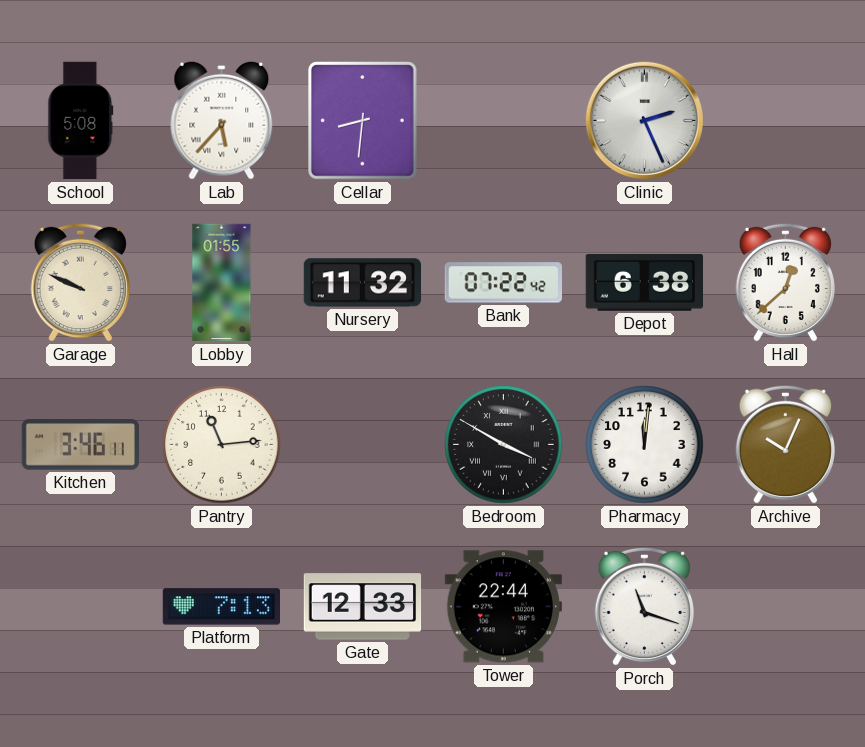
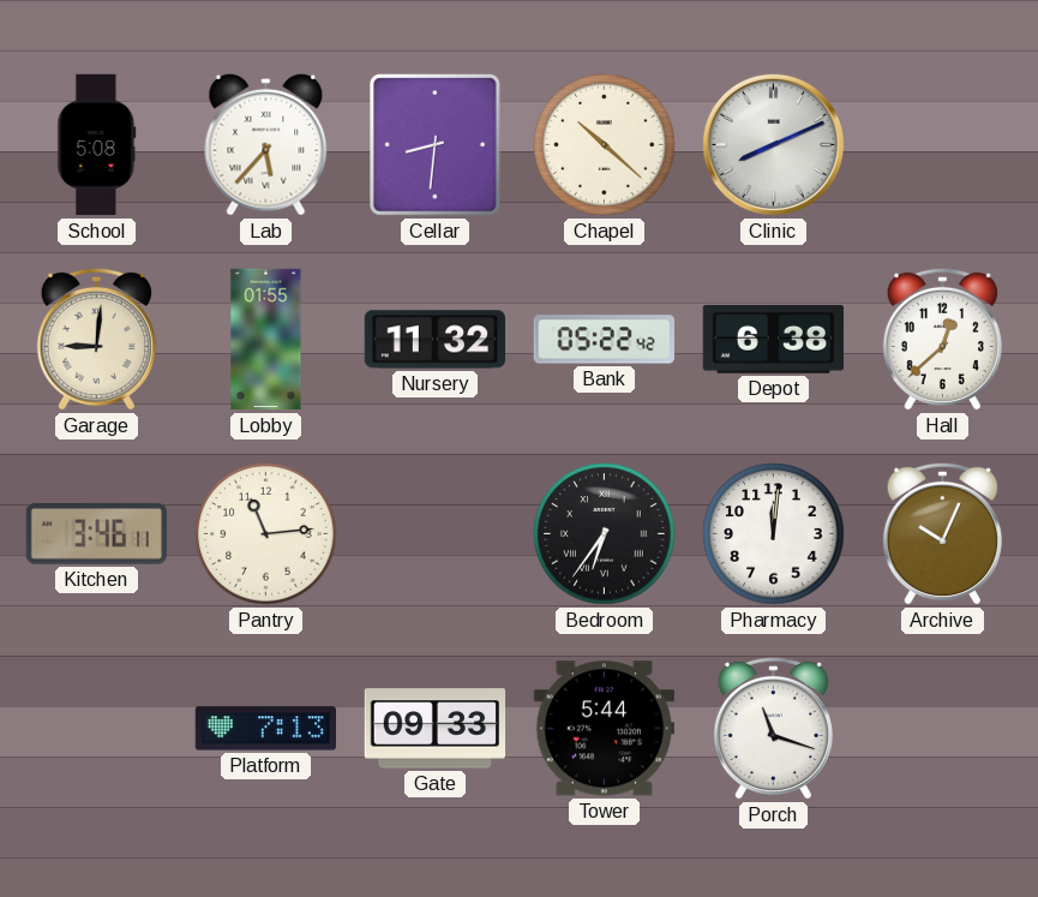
Chapel: none -> 10:22
Clinic: 2:26 -> 8:11
Garage: 9:49 -> 9:01
Bank: 07:22 -> 05:22
Bedroom: 3:50 -> 6:36
Gate: 12:33 -> 09:33
Tower: 22:44 -> 5:44
